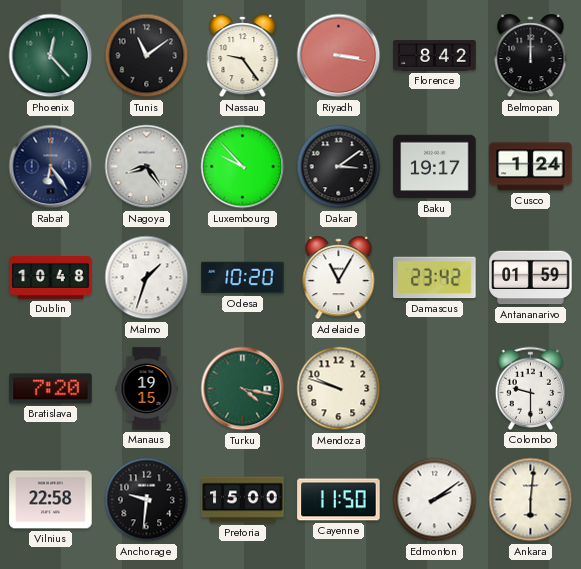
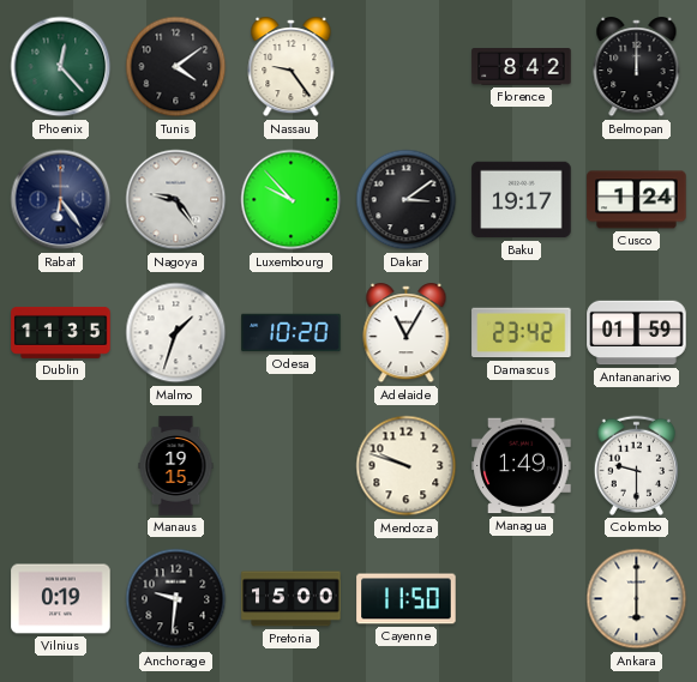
Tunis: 11:09 -> 4:09
Riyadh: 3:17 -> none
Nagoya: 8:24 -> 9:24
Dublin: 10:48 -> 11:35
Bratislava: 7:20 -> none
Turku: 4:17 -> none
Managua: none -> 1:49
Vilnius: 22:58 -> 0:19
Edmonton: 2:09 -> none
Ankara: 6:01 -> 6:00
